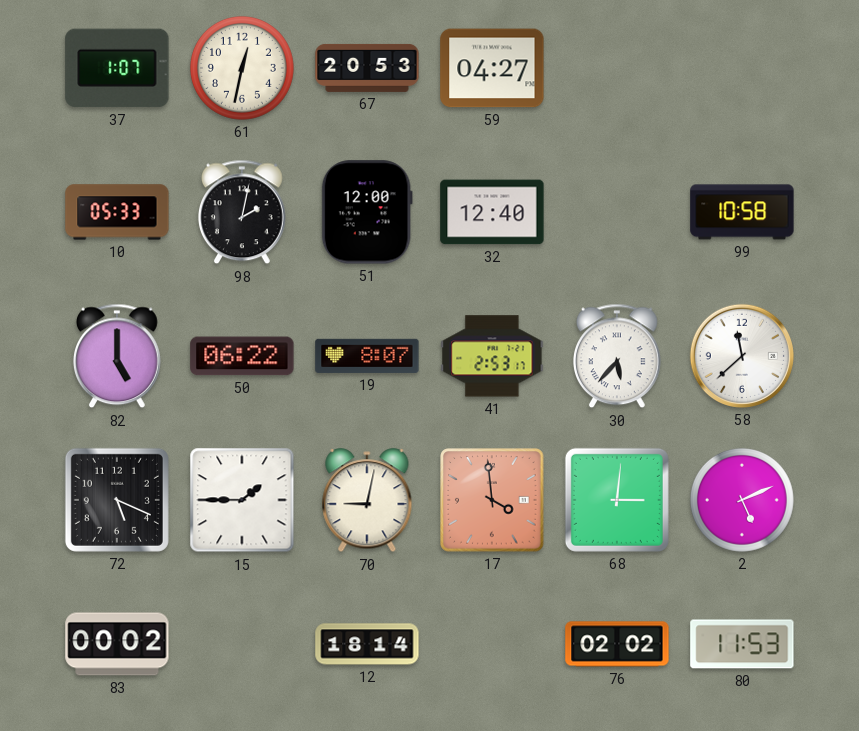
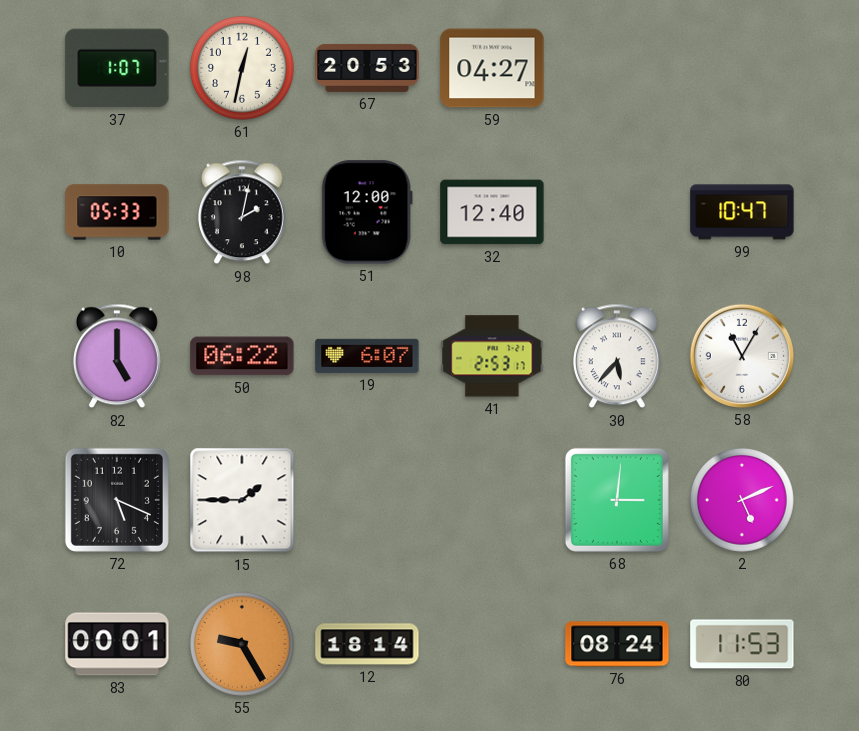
99: 10:58 -> 10:47
19: 8:07 -> 6:07
58: 11:38 -> 11:05
70: 9:02 -> none
17: 3:59 -> none
83: 00:02 -> 00:01
55: none -> 9:25
76: 02:02 -> 08:24
